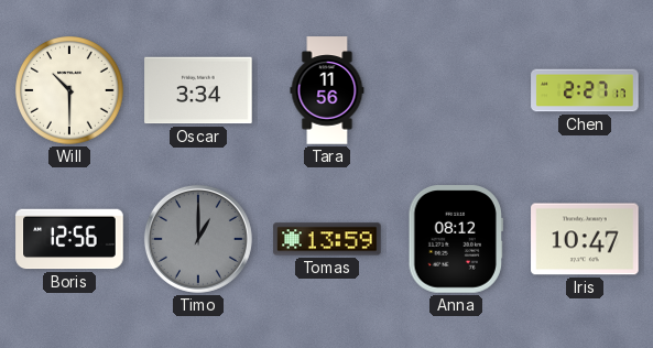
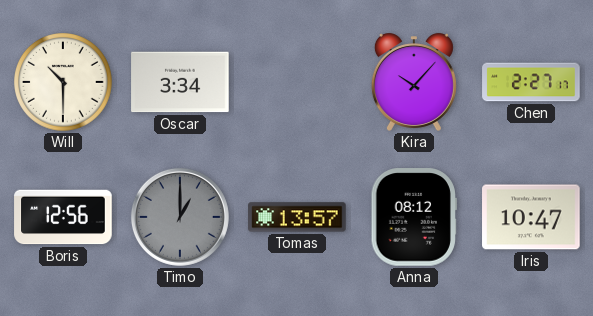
Tara: 11:56 -> none
Kira: none -> 10:07
Tomas: 13:59 -> 13:57
